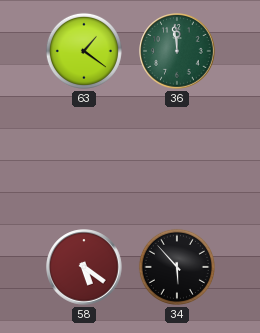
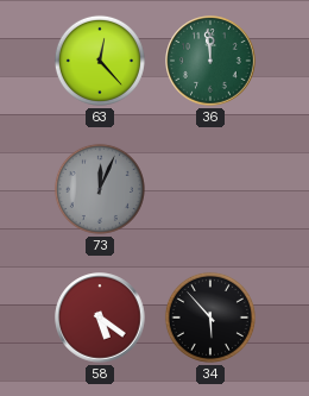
63: 1:21 -> 12:23
73: none -> 12:04
